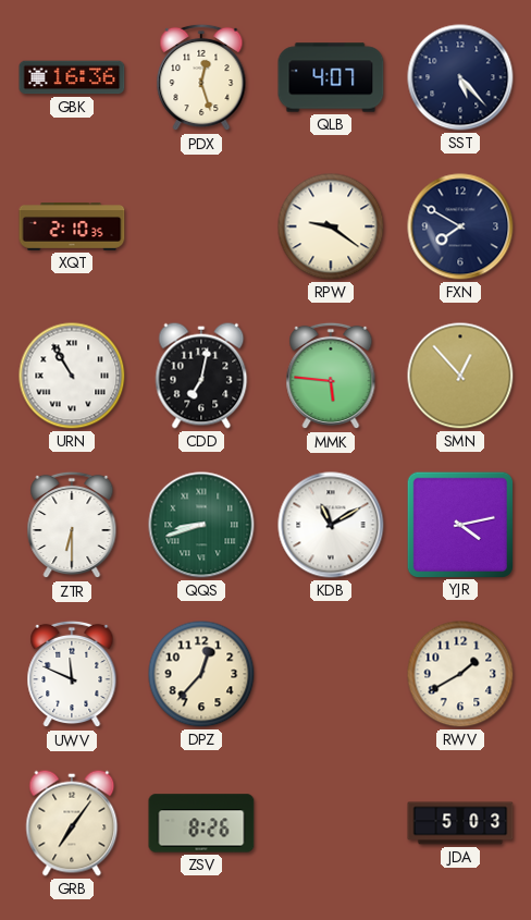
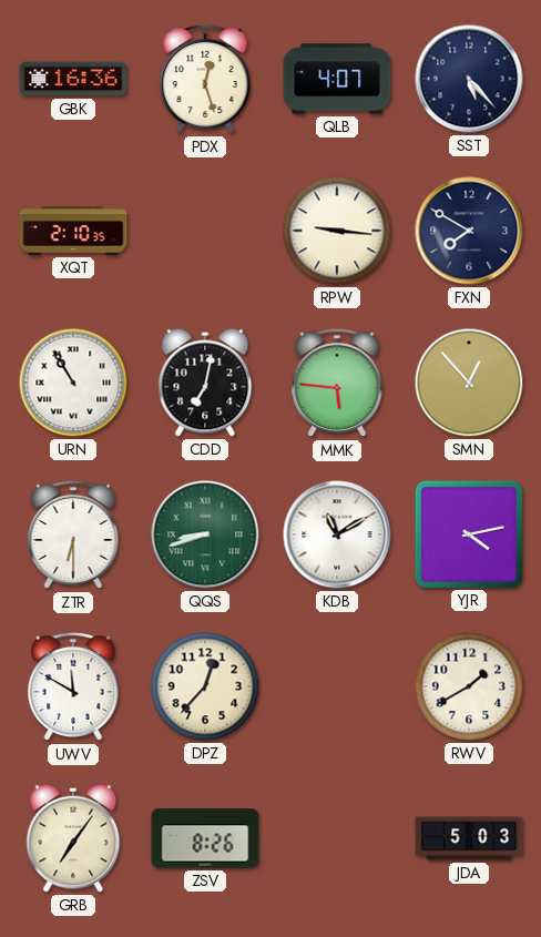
RPW: 9:21 -> 9:16
UWV: 11:49 -> 11:50
